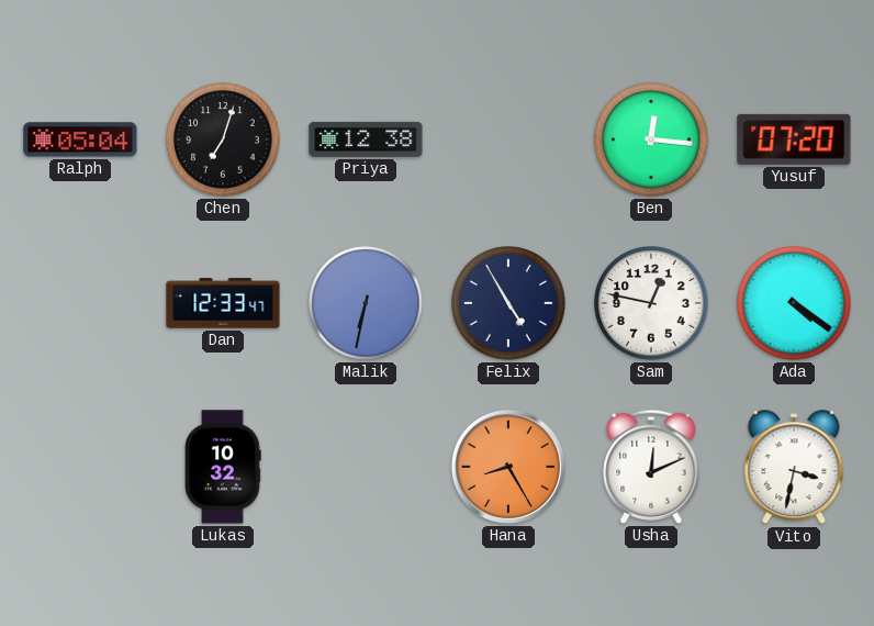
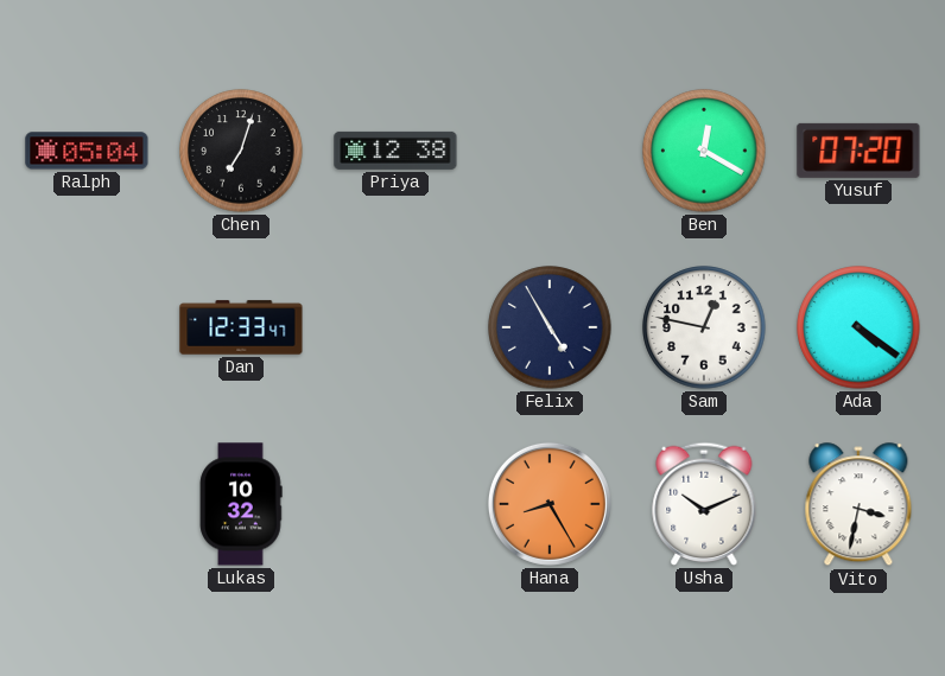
Ben: 12:16 -> 12:20
Malik: 6:32 -> none
Usha: 12:11 -> 10:11
